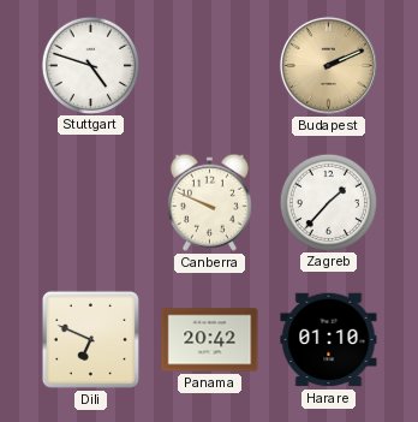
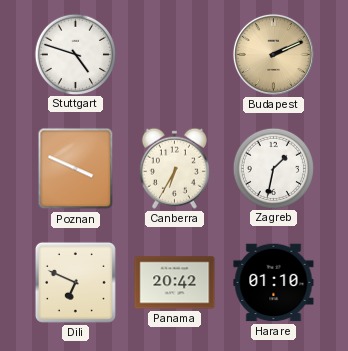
Poznan: none -> 3:49
Canberra: 9:49 -> 6:35
Zagreb: 1:37 -> 1:32
